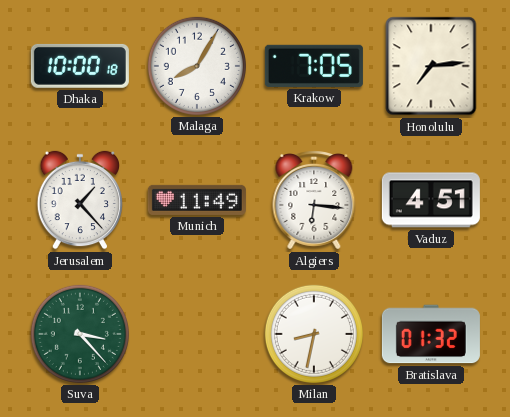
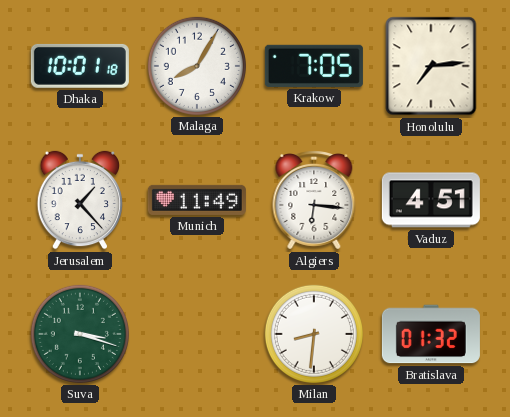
Dhaka: 10:00 -> 10:01
Suva: 3:23 -> 3:18
Milan: 8:32 -> 8:31
